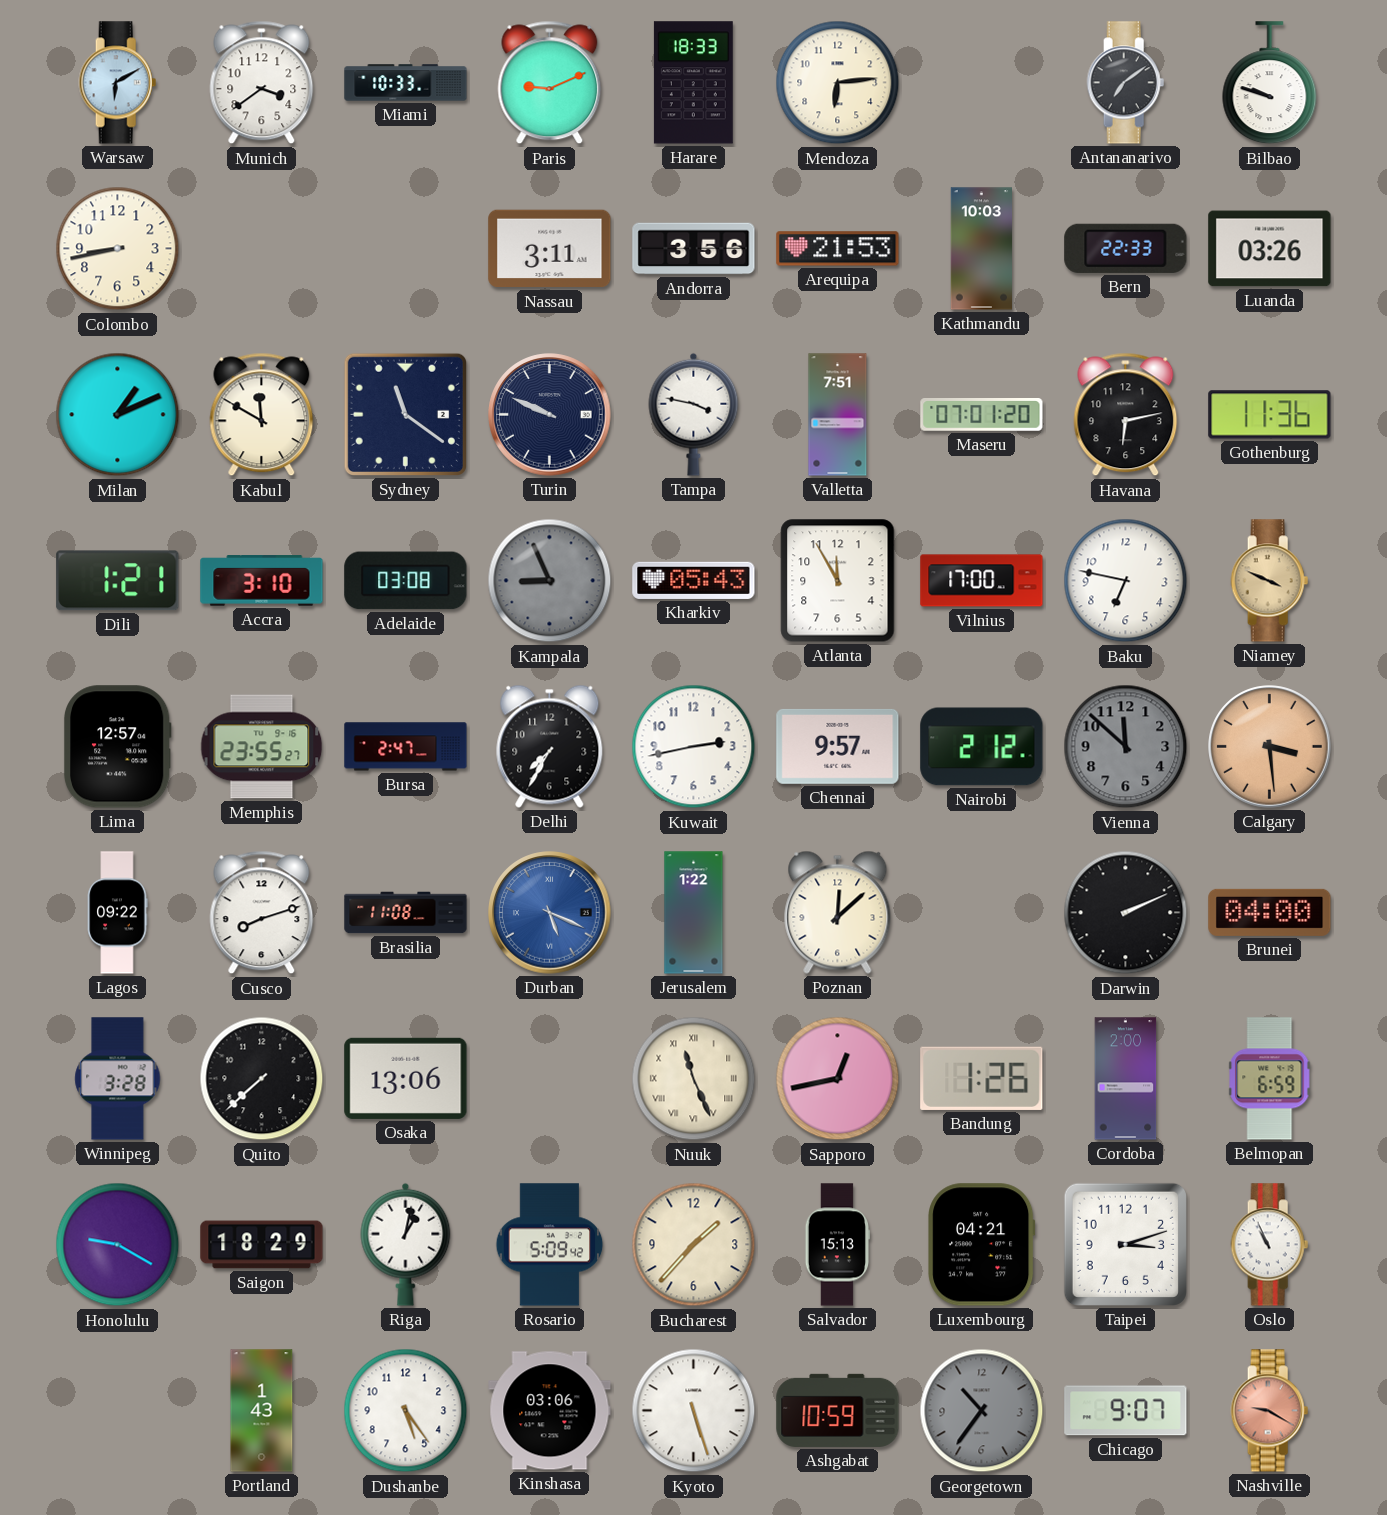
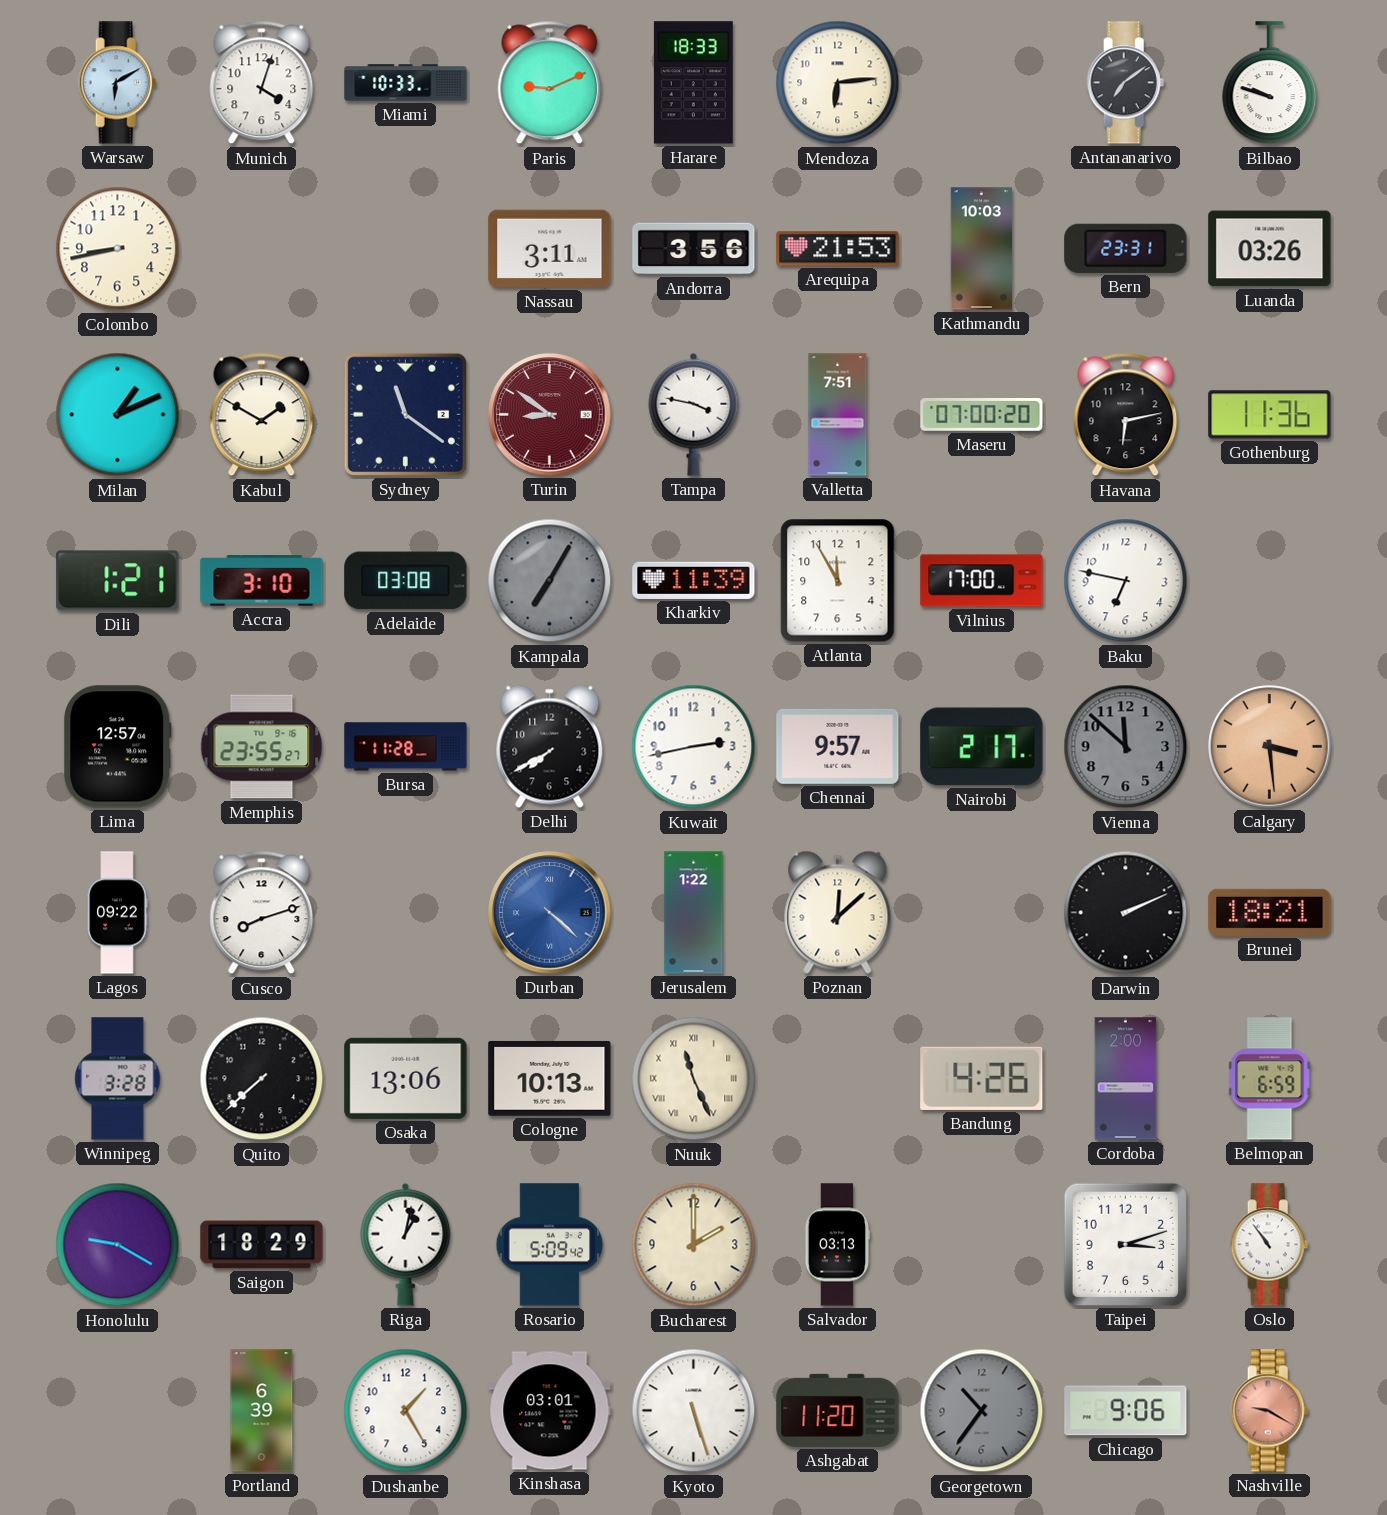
Munich: 3:39 -> 4:03
Bern: 22:33 -> 23:31
Kabul: 11:50 -> 1:50
Turin: 9:49 -> 8:51
Turin dial: navy -> burgundy
Maseru: 07:01 -> 07:00
Kampala: 8:56 -> 7:05
Kharkiv: 05:43 -> 11:39
Niamey: 3:49 -> none
Bursa: 2:47 -> 11:28
Delhi: 7:35 -> 7:40
Nairobi: 2:12 -> 2:17
Brasilia: 11:08 -> none
Durban: 5:19 -> 4:22
Brunei: 04:00 -> 18:21
Cologne: none -> 10:13
Sapporo: 12:43 -> none
Bandung: 1:26 -> 4:26
Bucharest: 1:37 -> 2:00
Salvador: 15:13 -> 03:13
Luxembourg: 04:21 -> none
Oslo: 10:56 -> 10:54
Portland: 1:43 -> 6:39
Dushanbe: 5:24 -> 1:25
Kinshasa: 03:06 -> 03:01
Ashgabat: 10:59 -> 11:20
Chicago: 9:07 -> 9:06
